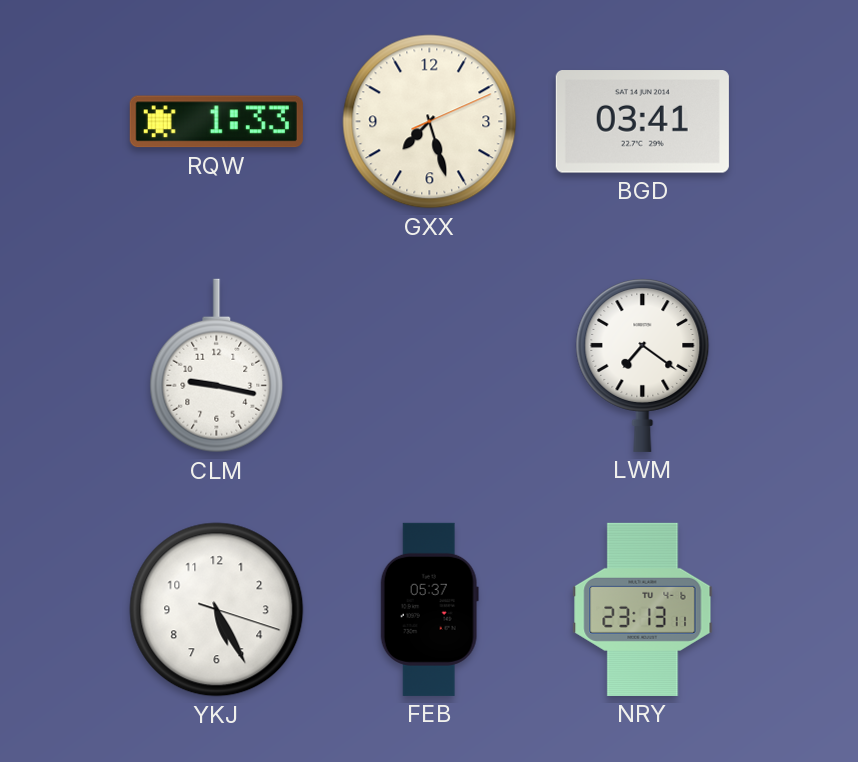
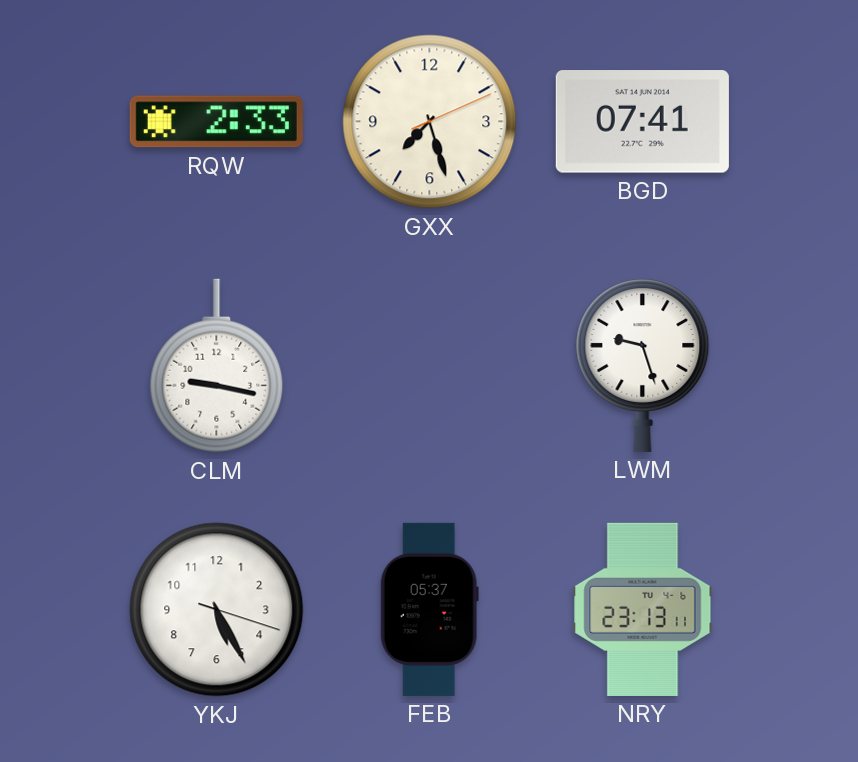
RQW: 1:33 -> 2:33
BGD: 03:41 -> 07:41
LWM: 7:21 -> 9:27
